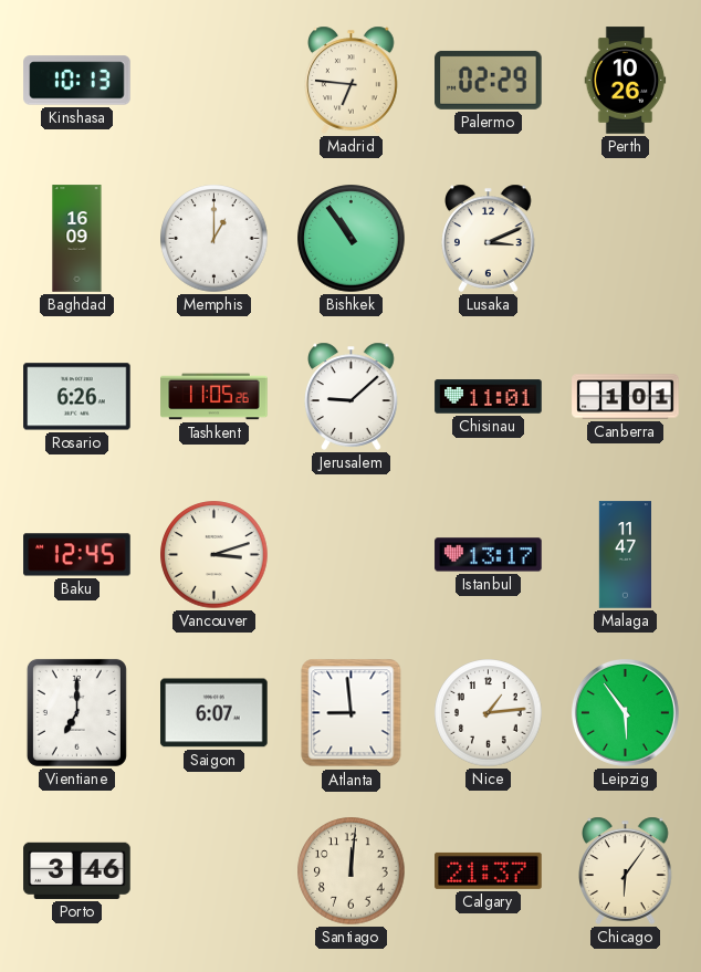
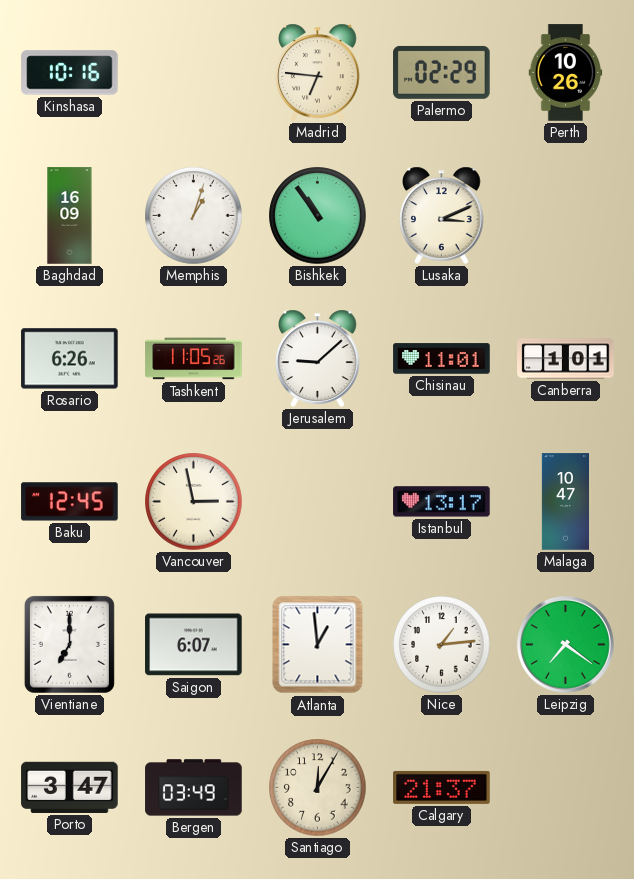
Kinshasa: 10:13 -> 10:16
Memphis: 1:00 -> 1:03
Vancouver: 3:12 -> 2:58
Malaga: 11:47 -> 10:47
Atlanta: 8:59 -> 12:59
Leipzig: 5:54 -> 7:21
Porto: 3:46 -> 3:47
Bergen: none -> 03:49
Santiago: 12:01 -> 12:05
Chicago: 6:06 -> none
